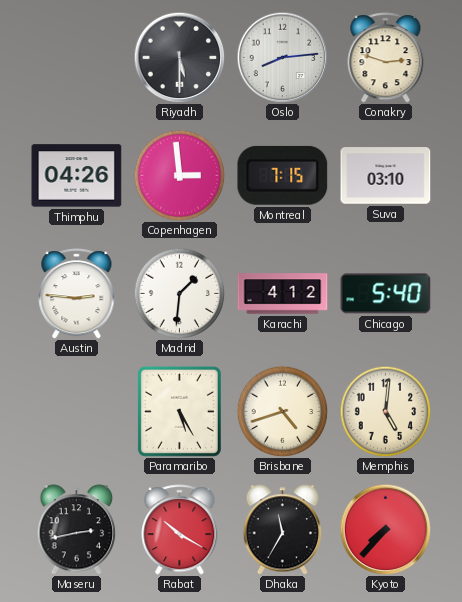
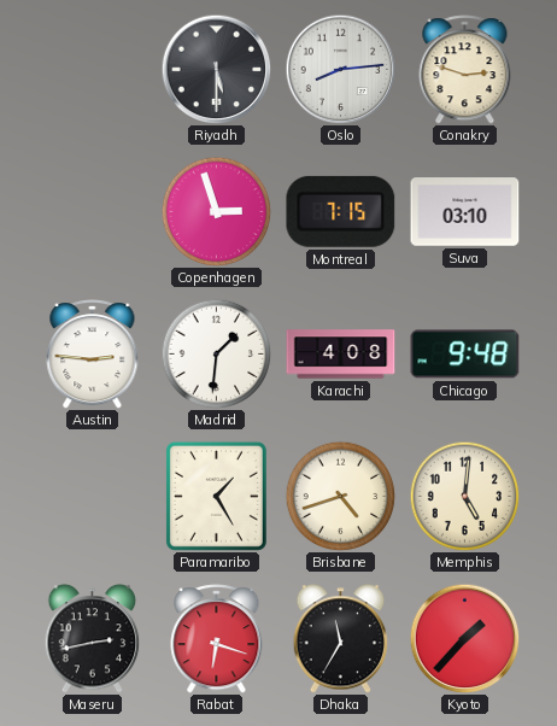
Thimphu: 04:26 -> none
Copenhagen: 2:59 -> 2:57
Karachi: 4:12 -> 4:08
Chicago: 5:40 -> 9:48
Paramaribo: 5:25 -> 1:25
Rabat: 10:20 -> 6:18
Kyoto: 7:37 -> 1:37
